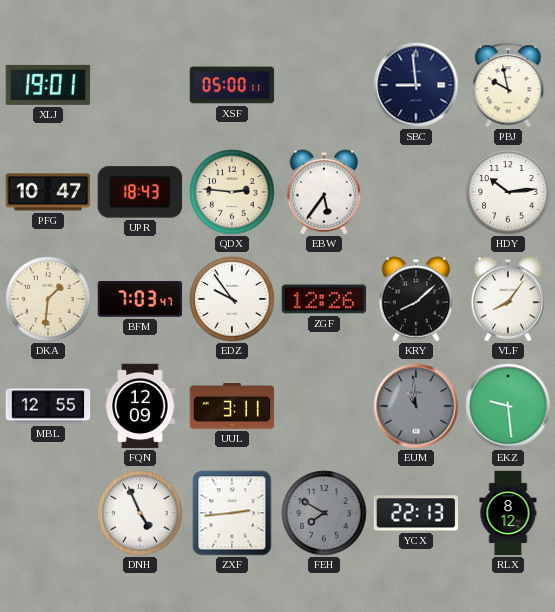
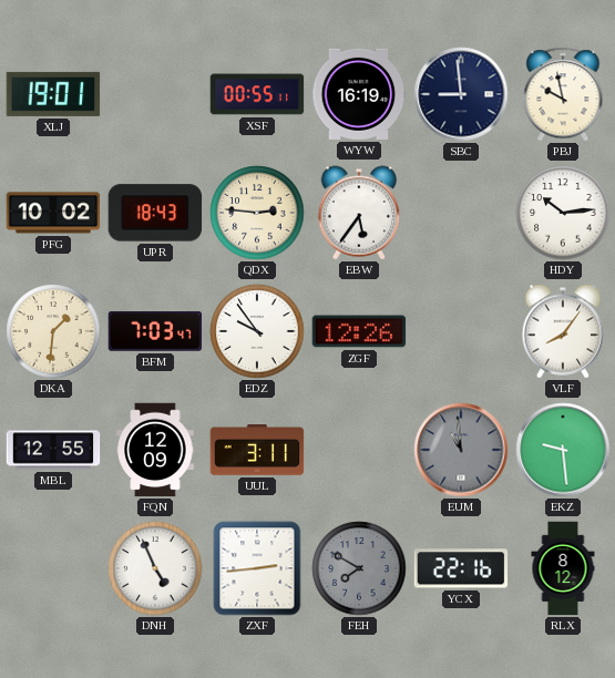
XSF: 05:00 -> 00:55
WYW: none -> 16:19
PFG: 10:47 -> 10:02
KRY: 8:08 -> none
YCX: 22:13 -> 22:16
